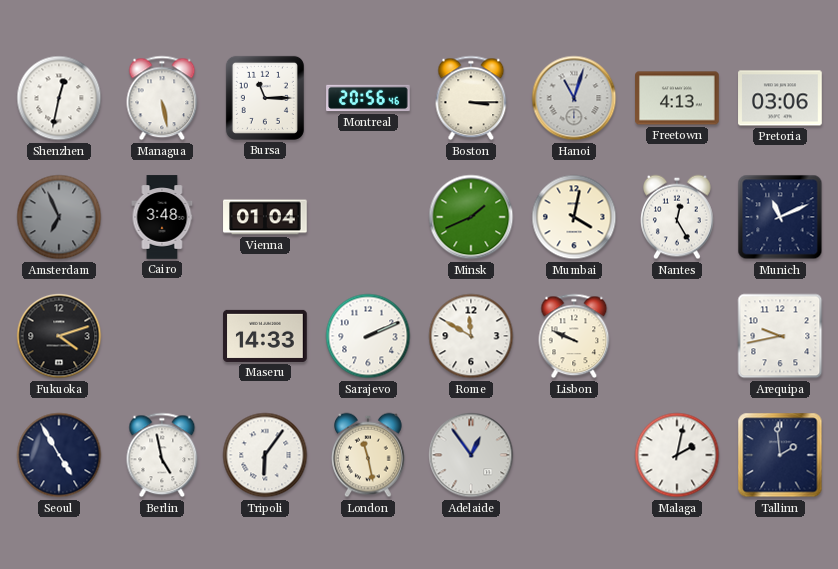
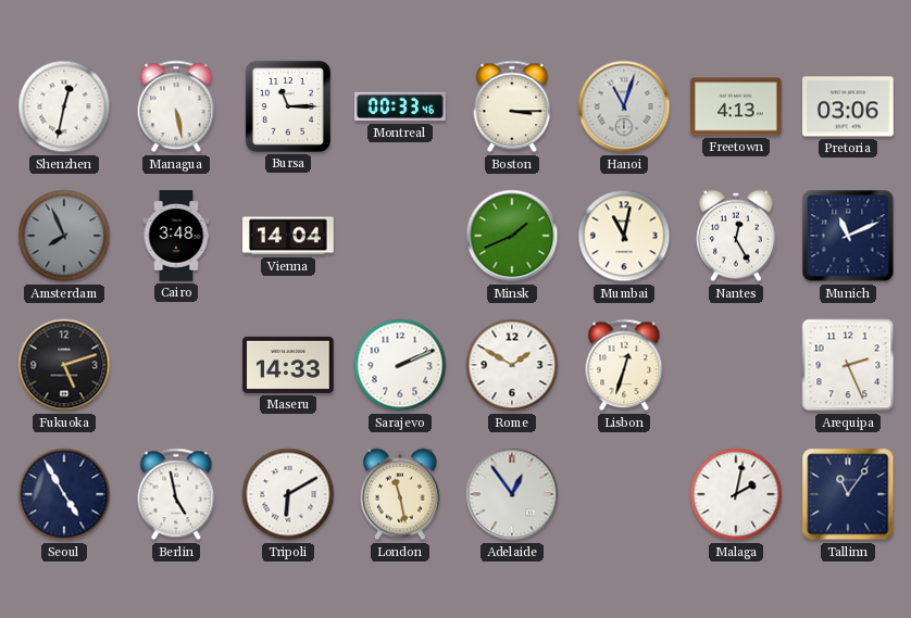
Montreal: 20:56 -> 00:33
Amsterdam: 6:56 -> 7:56
Vienna: 01:04 -> 14:04
Mumbai: 4:02 -> 11:02
Fukuoka: 4:12 -> 5:12
Rome: 11:50 -> 1:50
Lisbon: 9:49 -> 12:33
Arequipa: 9:43 -> 2:26
Tripoli: 6:06 -> 6:10
Tallinn: 1:59 -> 11:06
